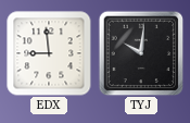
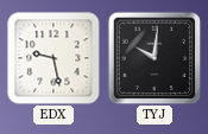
EDX: 8:59 -> 9:28
